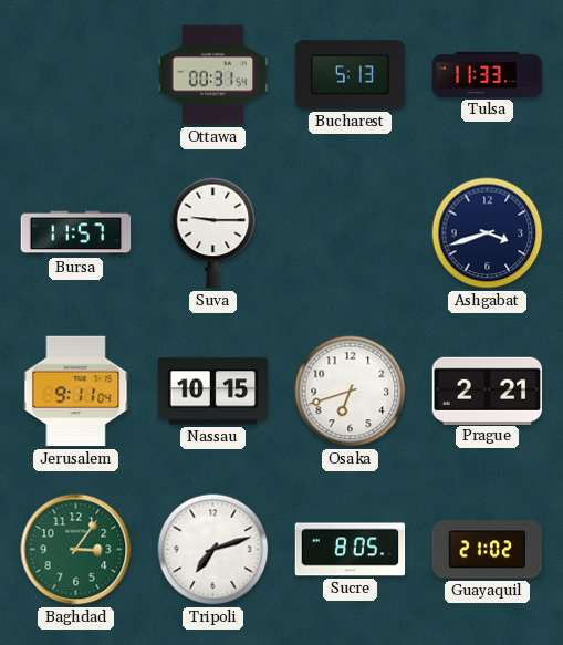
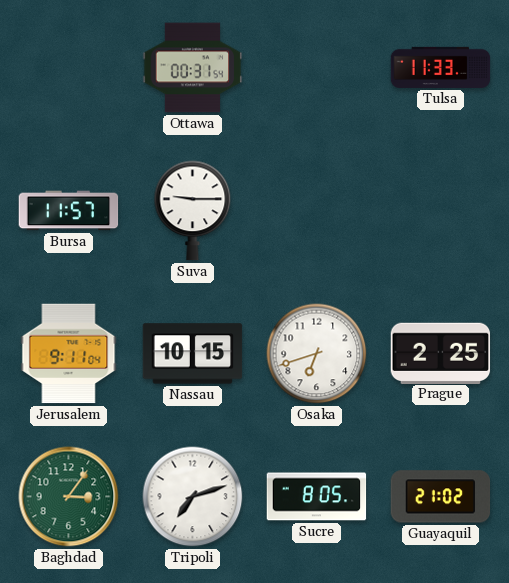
Bucharest: 5:13 -> none
Ashgabat: 3:42 -> none
Prague: 2:21 -> 2:25
